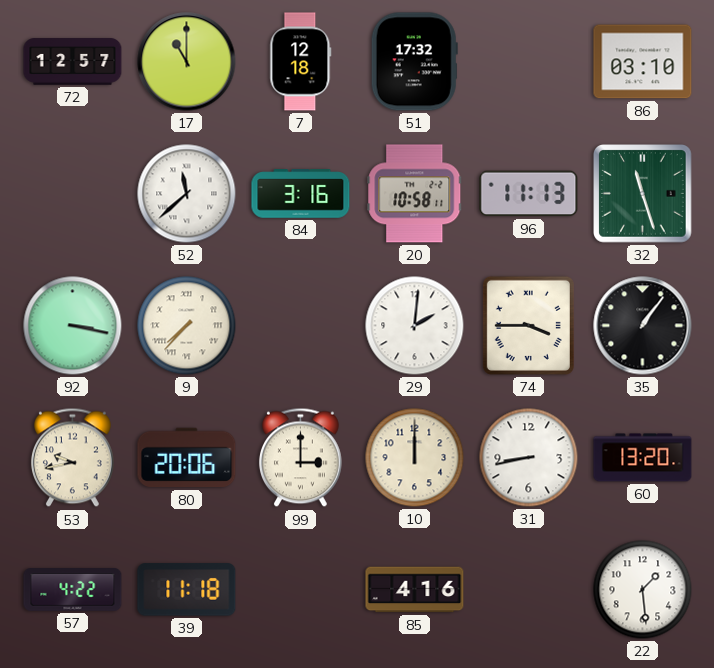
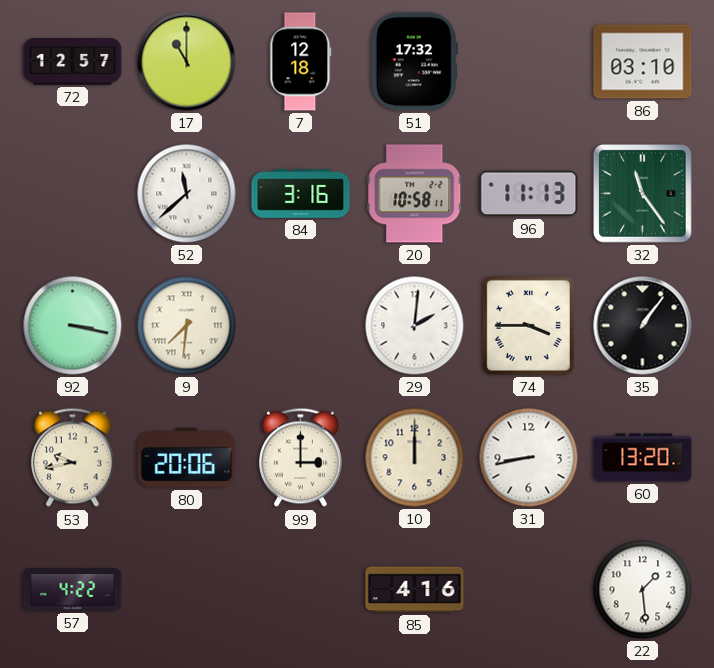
32: 11:27 -> 11:24
9: 7:37 -> 7:31
39: 11:18 -> none
